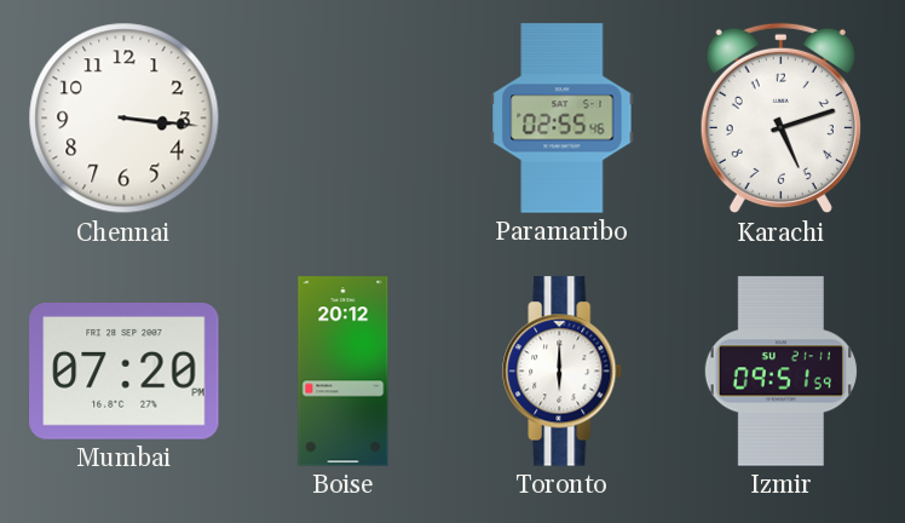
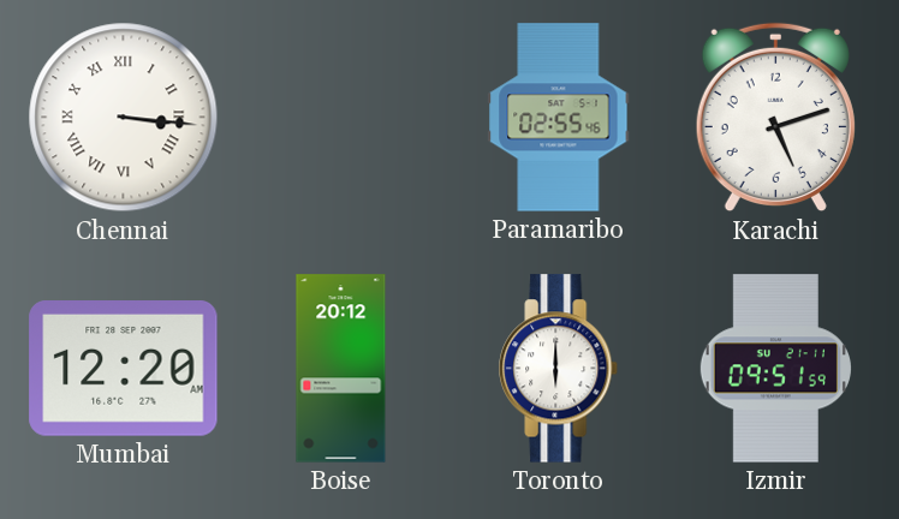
Chennai numerals: Arabic -> Roman
Mumbai: 07:20 -> 12:20
